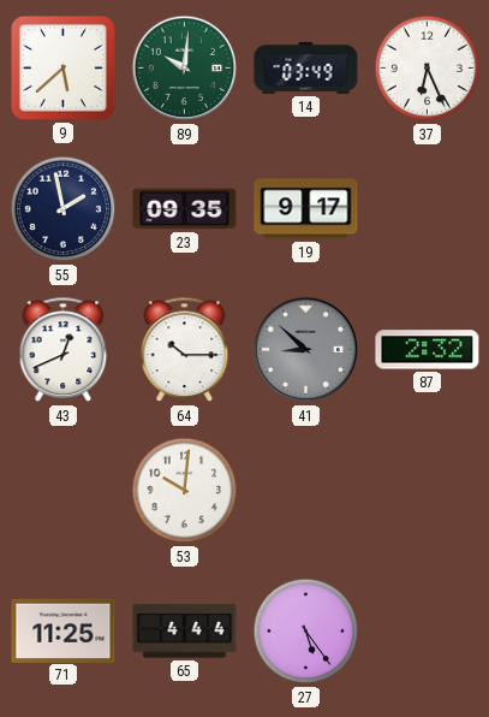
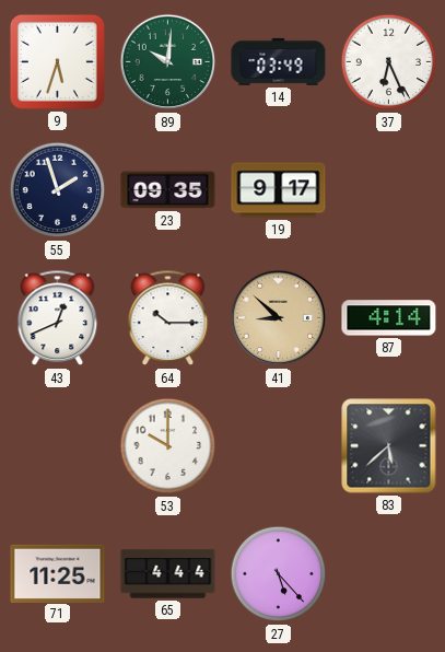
9: 5:38 -> 5:33
55: 1:58 -> 1:57
41 dial: grey -> champagne
87: 2:32 -> 4:14
53: 10:01 -> 10:00
83: none -> 5:38
27: 5:24 -> 5:23
